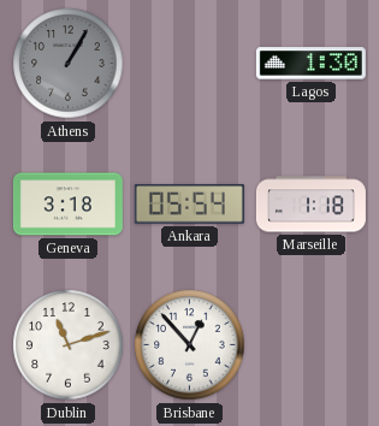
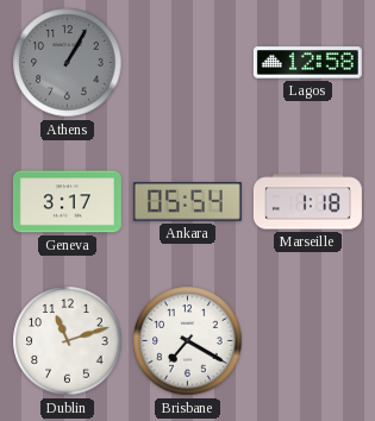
Lagos: 1:30 -> 12:58
Geneva: 3:18 -> 3:17
Brisbane: 12:53 -> 7:20
